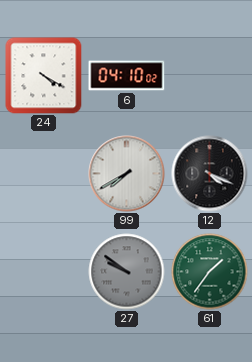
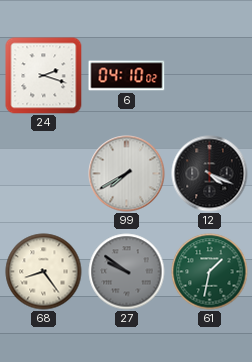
24: 4:20 -> 2:18
68: none -> 8:24
61: 1:36 -> 1:32
